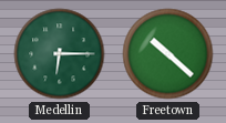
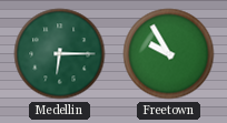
Freetown: 10:22 -> 9:55
